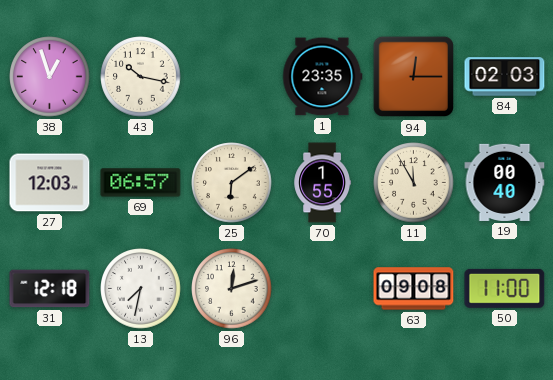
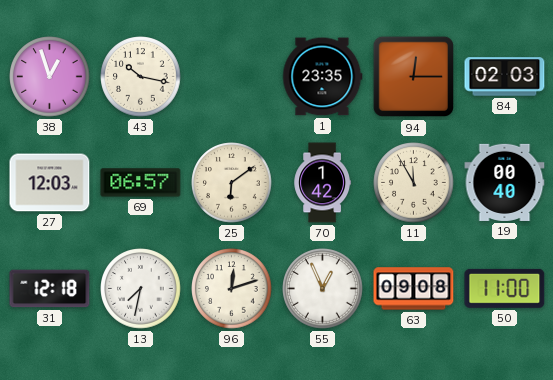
70: 1:55 -> 1:42
55: none -> 12:56
